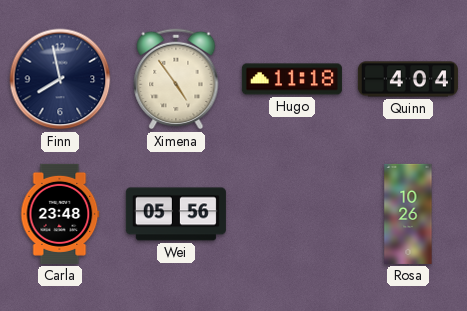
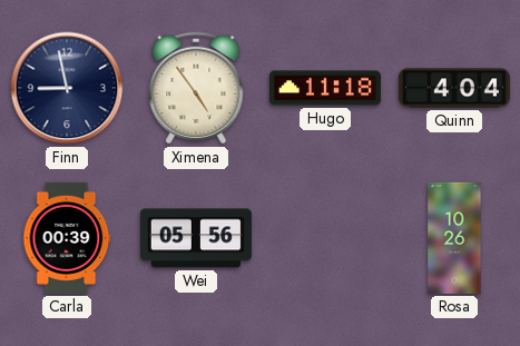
Finn: 7:58 -> 8:58
Carla: 23:48 -> 00:39
